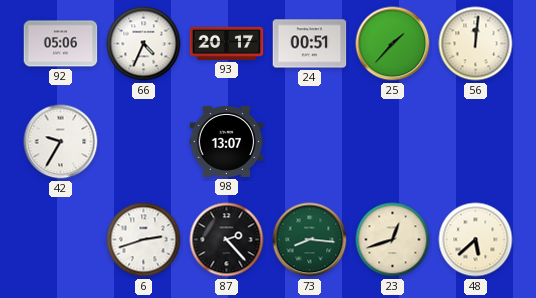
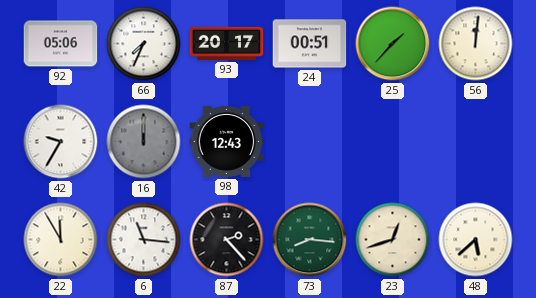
66: 4:34 -> 7:34
16: none -> 12:00
98: 13:07 -> 12:43
22: none -> 11:55
6: 2:42 -> 11:16
